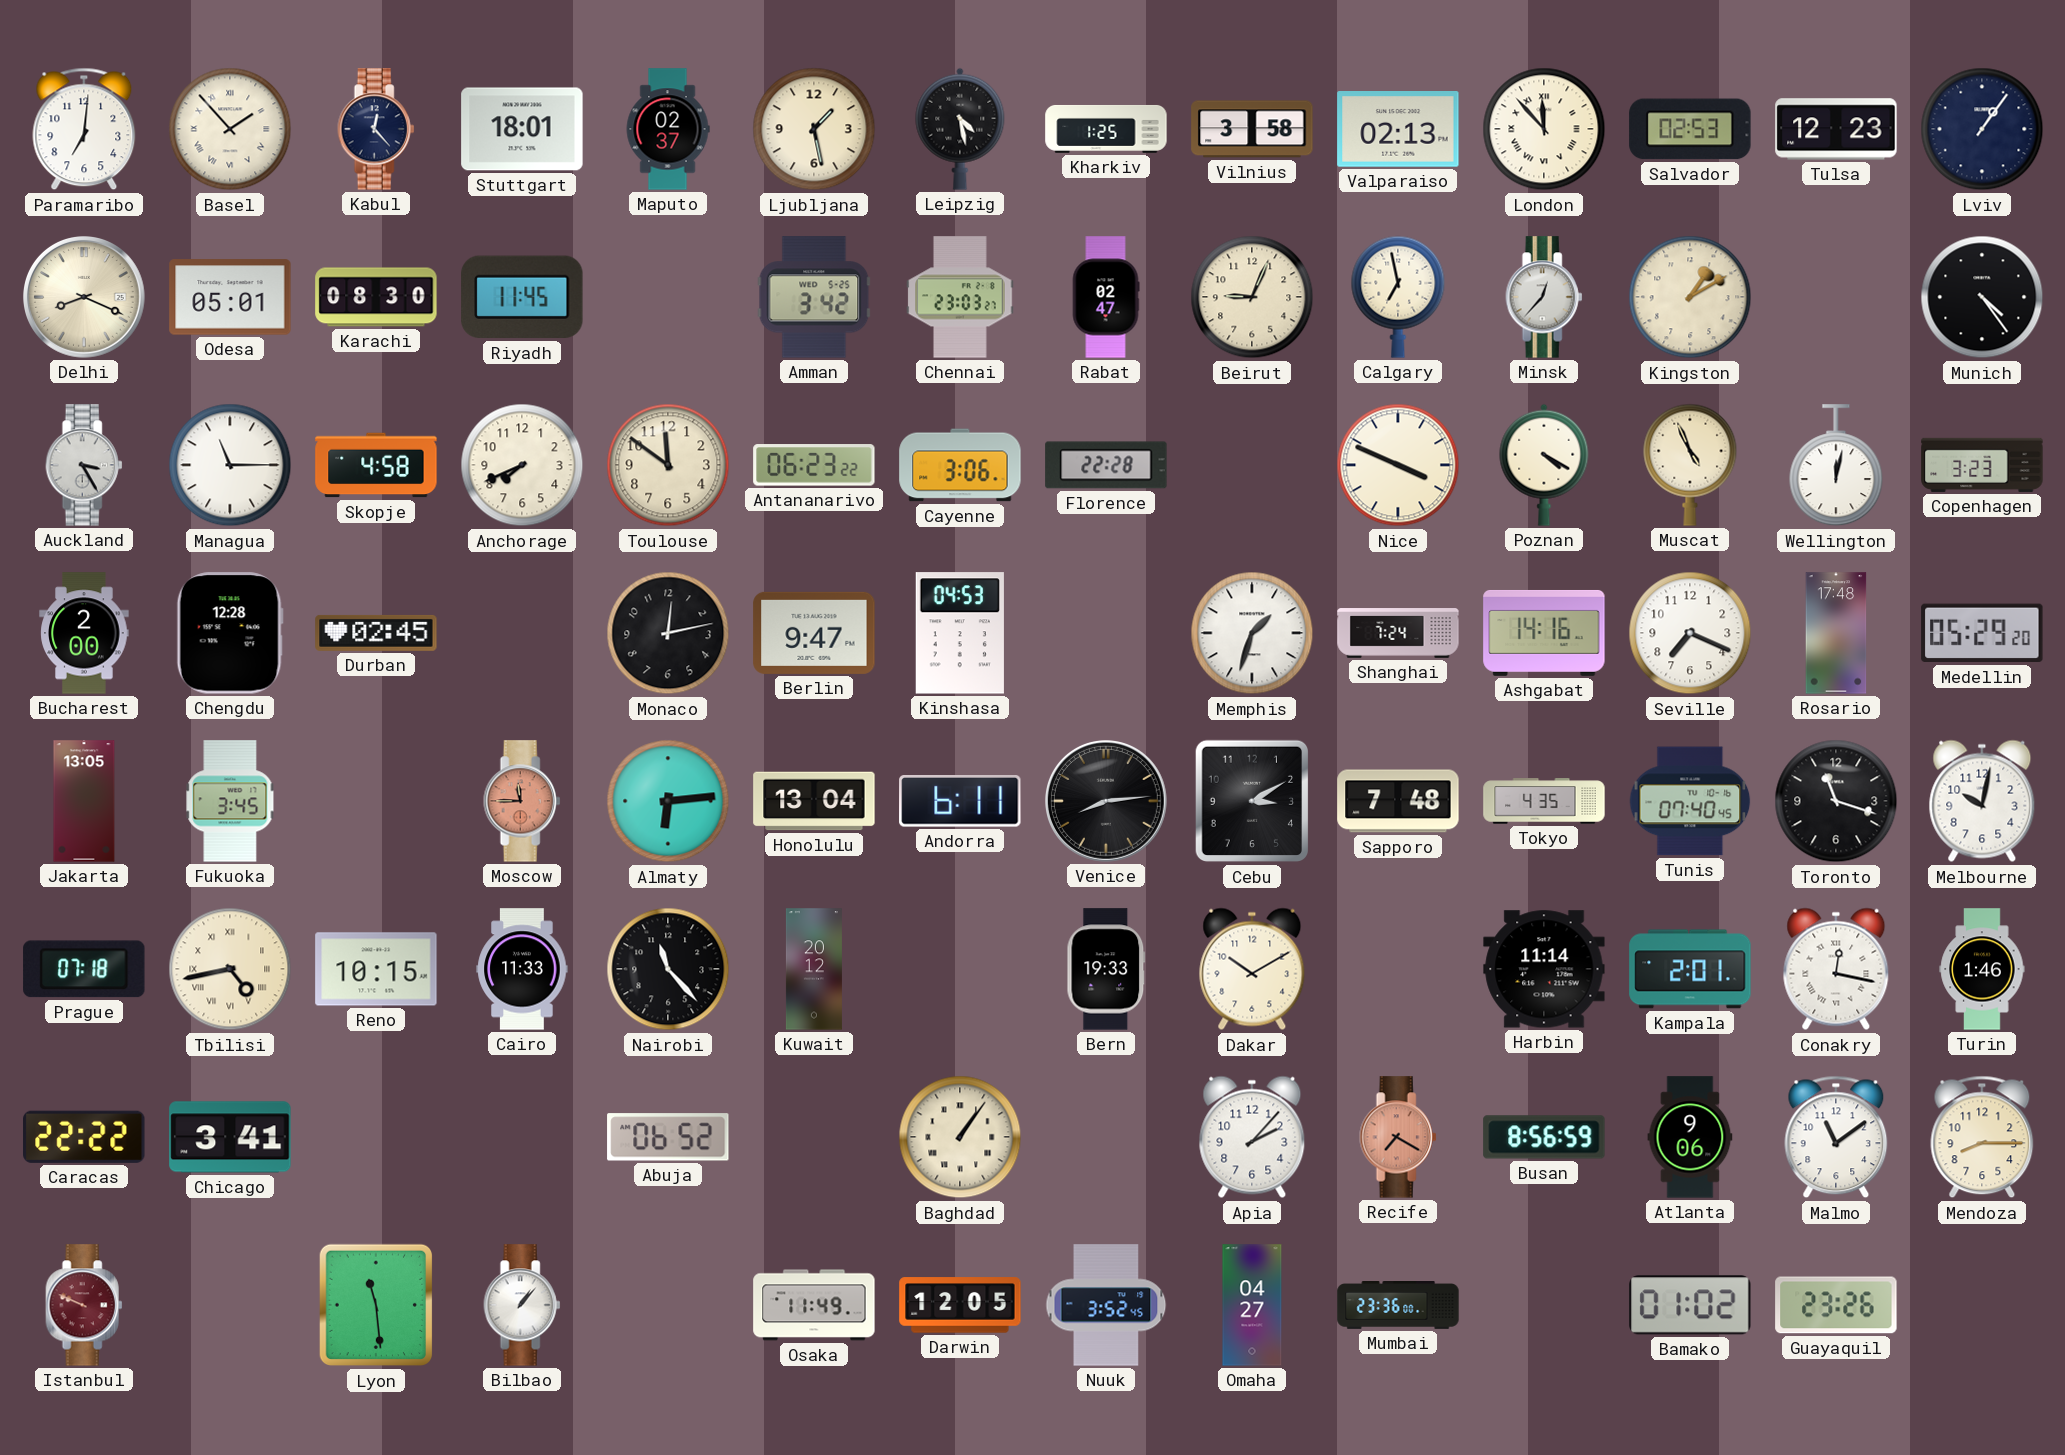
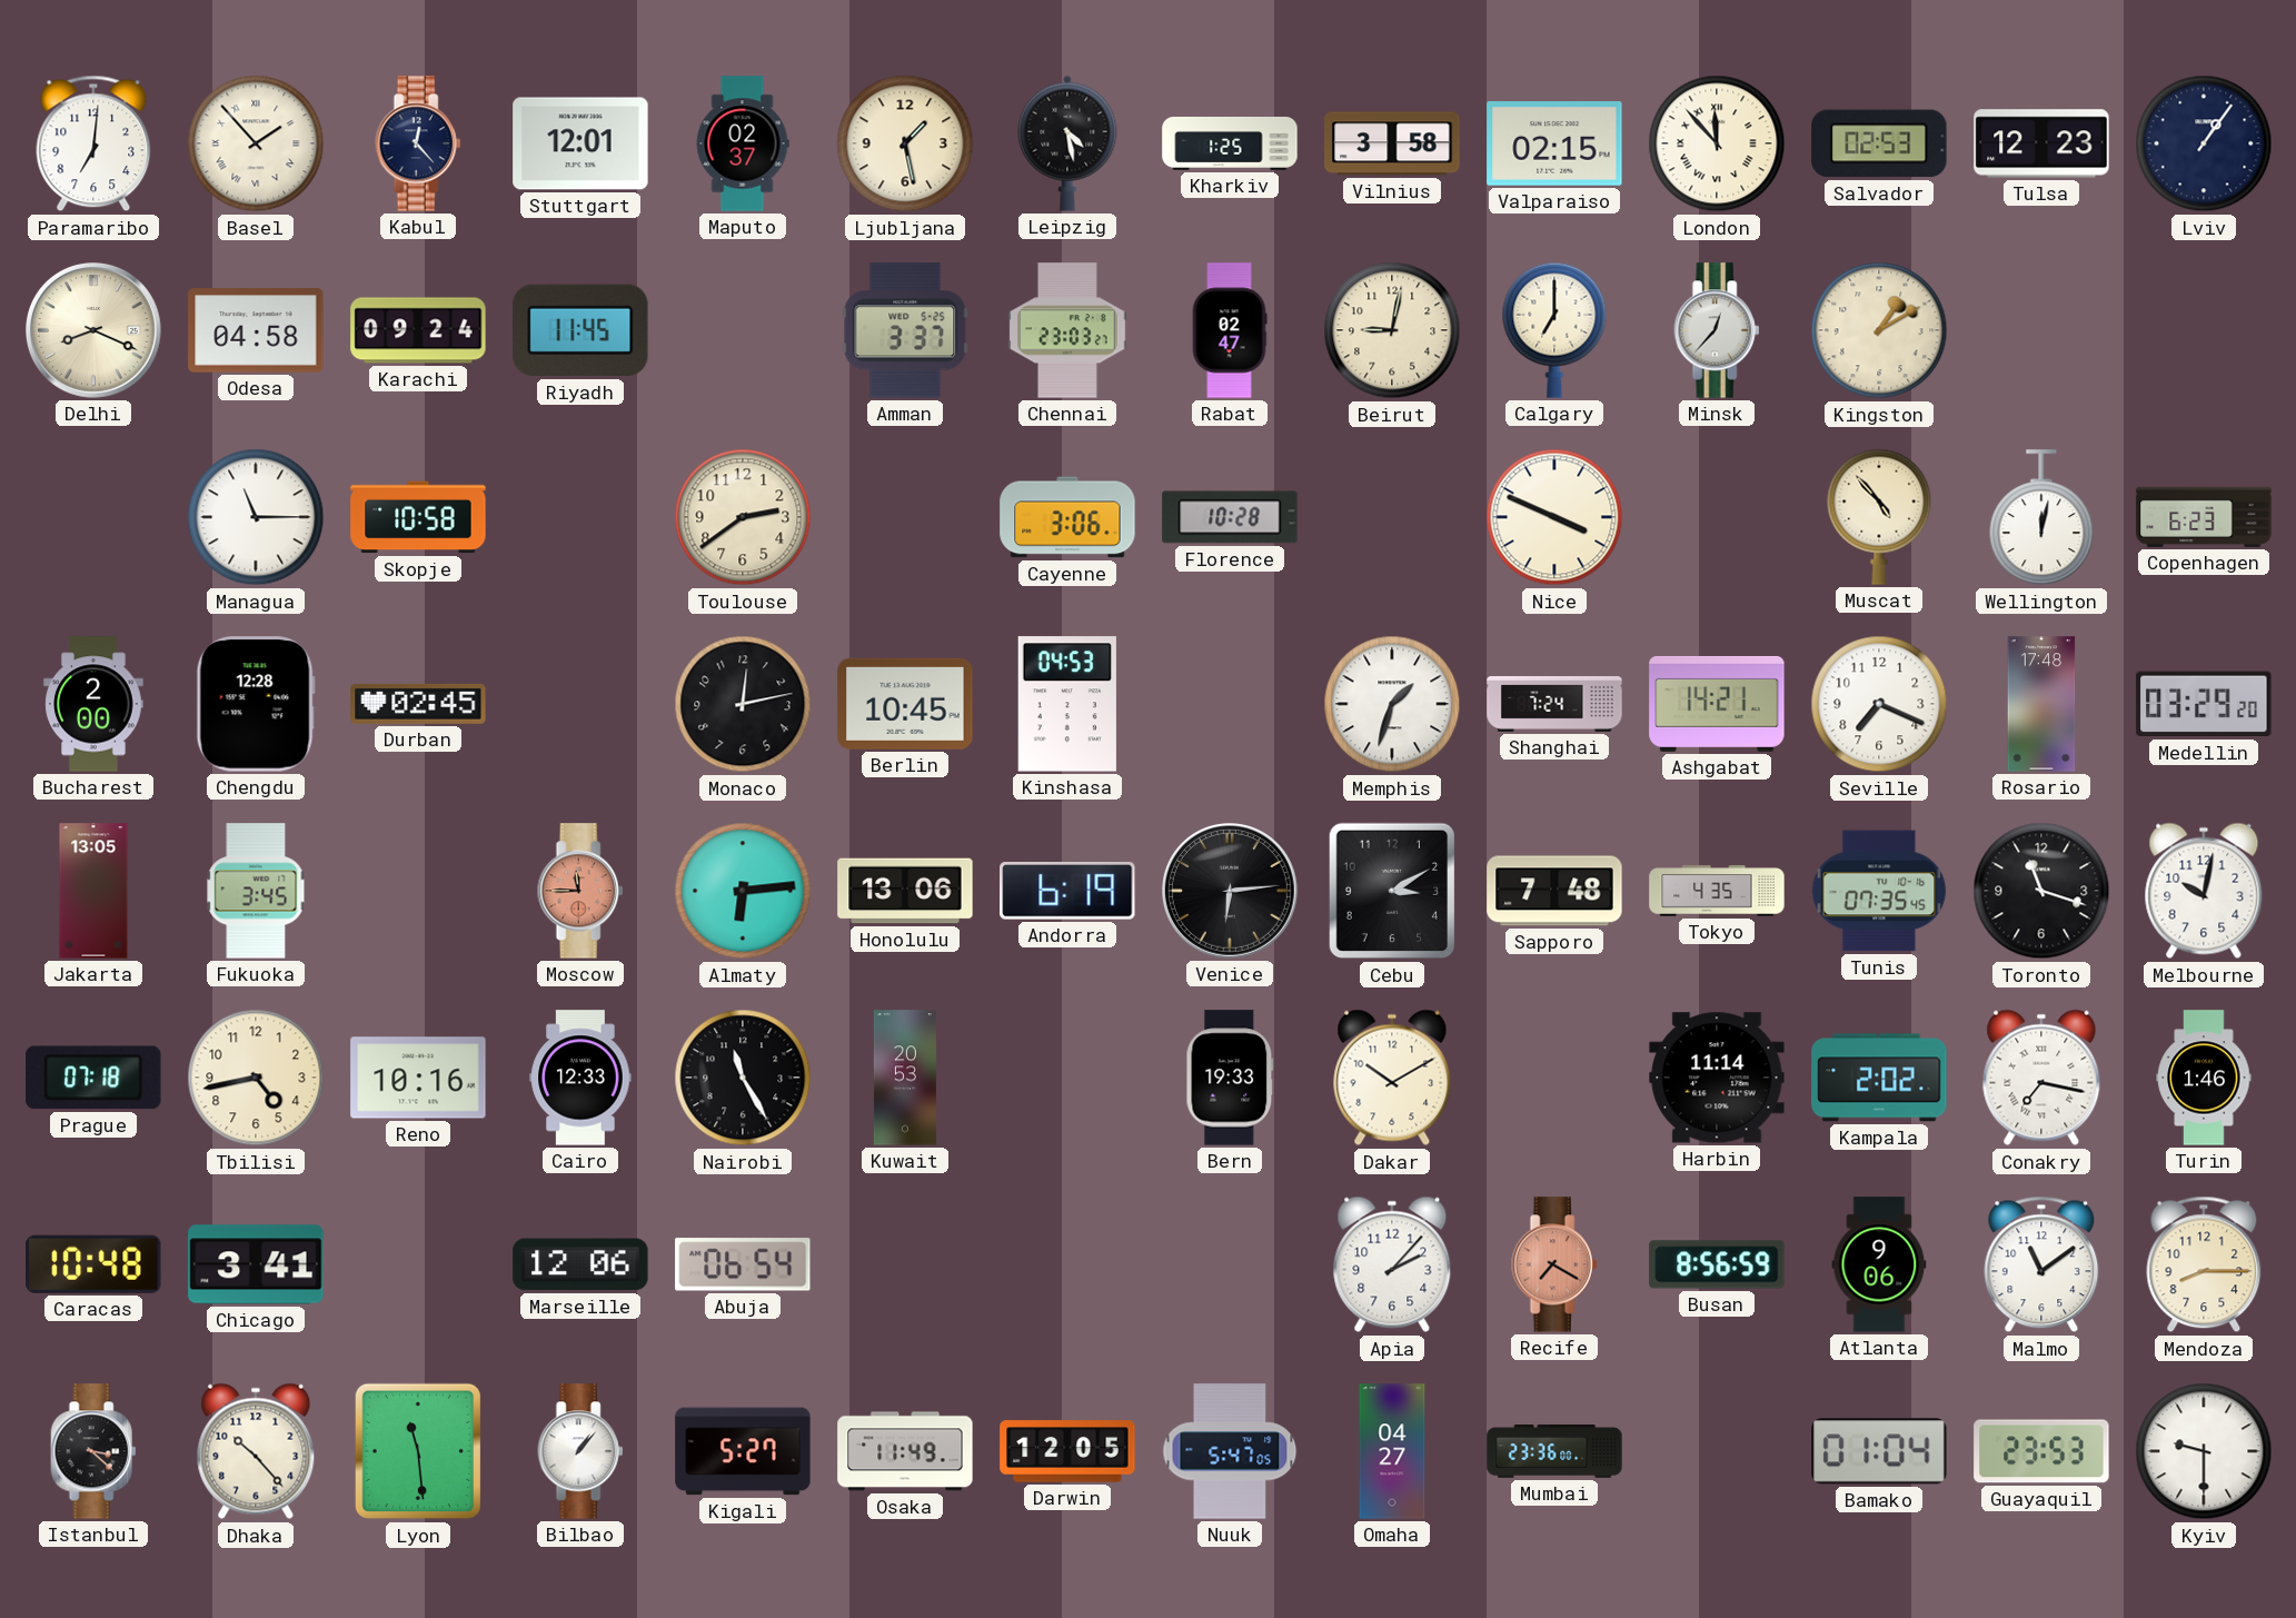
Stuttgart: 18:01 -> 12:01
Valparaiso: 02:13 -> 02:15
Odesa: 05:01 -> 04:58
Karachi: 08:30 -> 09:24
Amman: 3:42 -> 3:37
Beirut: 9:04 -> 9:02
Calgary: 6:58 -> 7:00
Munich: 4:24 -> none
Auckland: 3:25 -> none
Skopje: 4:58 -> 10:58
Anchorage: 7:41 -> none
Toulouse: 11:51 -> 2:39
Antananarivo: 06:23 -> none
Florence: 22:28 -> 10:28
Poznan: 4:20 -> none
Muscat: 4:56 -> 4:53
Copenhagen: 3:23 -> 6:23
Berlin: 9:47 -> 10:45
Ashgabat: 14:16 -> 14:21
Medellin: 05:29 -> 03:29
Honolulu: 13:04 -> 13:06
Andorra: 6:11 -> 6:19
Venice: 8:14 -> 6:14
Tunis: 07:40 -> 07:35
Tbilisi numerals: Roman -> Arabic
Reno: 10:15 -> 10:16
Cairo: 11:33 -> 12:33
Nairobi: 11:23 -> 11:25
Kuwait: 20:12 -> 20:53
Kampala: 2:01 -> 2:02
Conakry: 12:17 -> 7:17
Caracas: 22:22 -> 10:48
Marseille: none -> 12:06
Abuja: 06:52 -> 06:54
Baghdad: 1:06 -> none
Istanbul: 9:49 -> 3:22
Istanbul dial: burgundy -> black
Dhaka: none -> 10:23
Kigali: none -> 5:27
Nuuk: 3:52 -> 5:47
Bamako: 01:02 -> 01:04
Guayaquil: 23:26 -> 23:53
Kyiv: none -> 9:30
